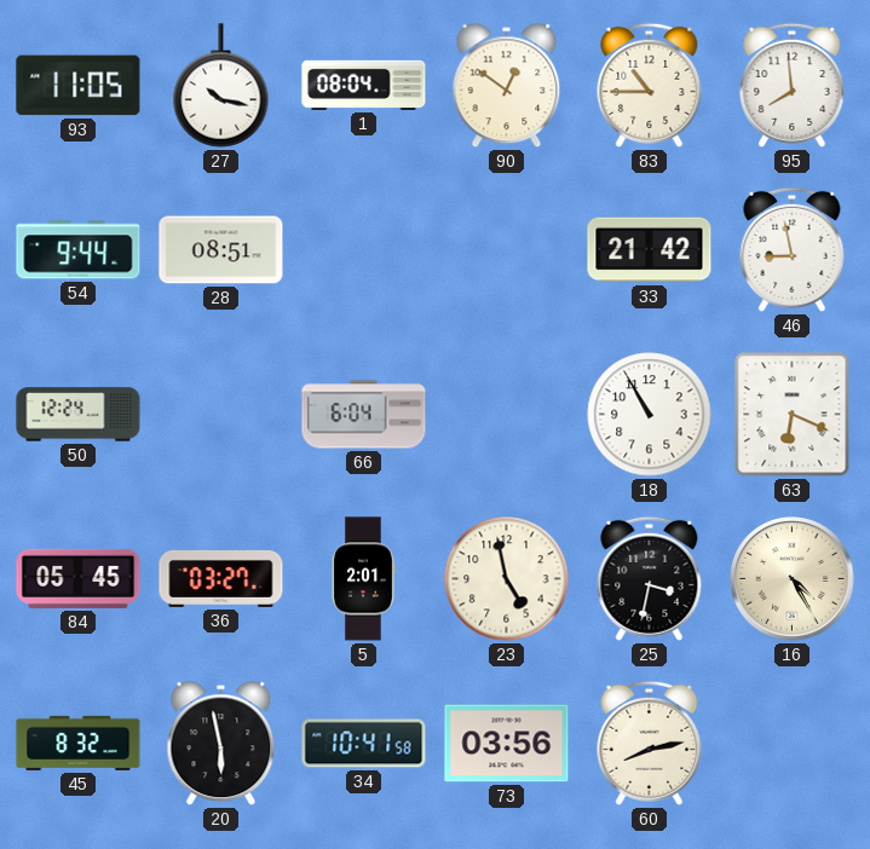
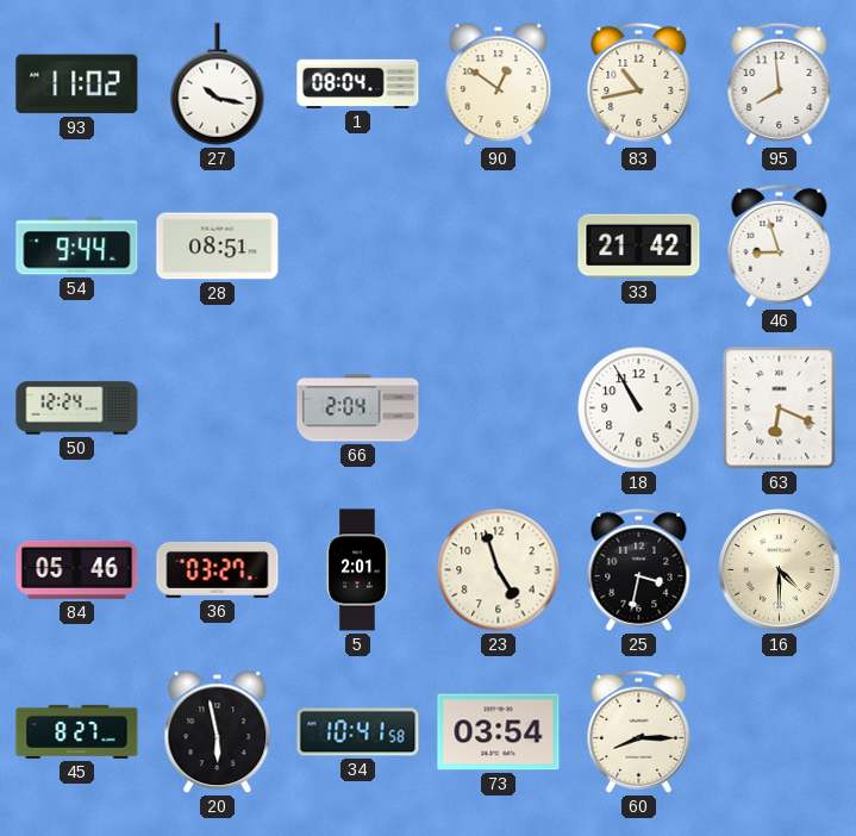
93: 11:05 -> 11:02
83: 10:45 -> 10:43
46: 8:58 -> 8:57
66: 6:04 -> 2:04
84: 05:45 -> 05:46
23: 4:58 -> 4:57
16: 4:25 -> 4:30
45: 8:32 -> 8:27
73: 03:56 -> 03:54
60: 8:13 -> 8:15
